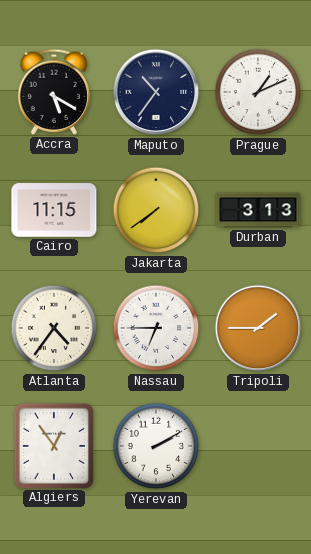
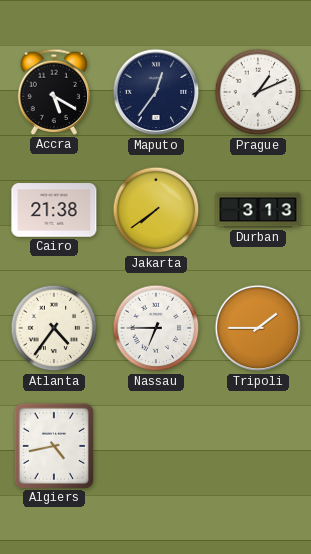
Maputo: 10:36 -> 12:36
Cairo: 11:15 -> 21:38
Algiers: 12:54 -> 4:43
Yerevan: 2:10 -> none
